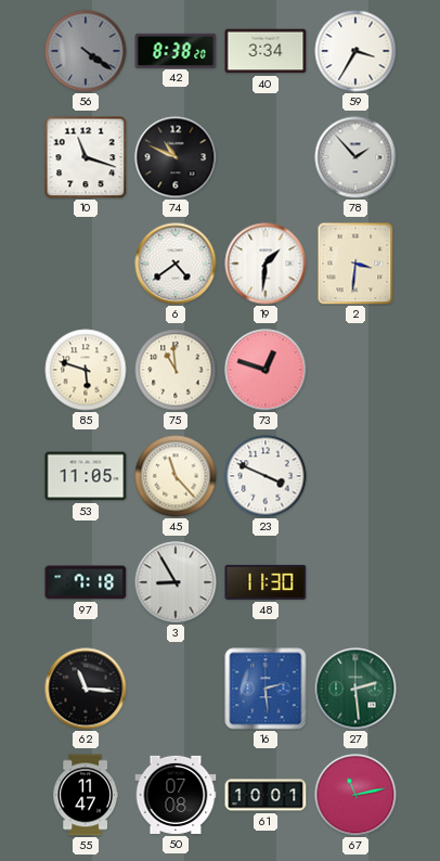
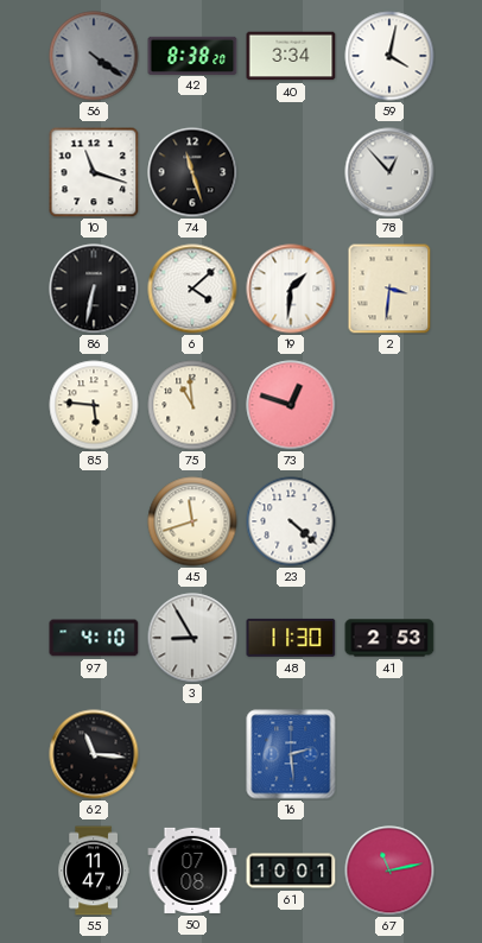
59: 3:35 -> 4:02
74: 10:49 -> 11:27
78: 1:53 -> 12:53
86: none -> 6:32
6: 4:39 -> 4:08
85: 5:48 -> 5:46
53: 11:05 -> none
45: 11:23 -> 11:42
23: 3:49 -> 4:22
97: 7:18 -> 4:10
41: none -> 2:53
27: 2:29 -> none
